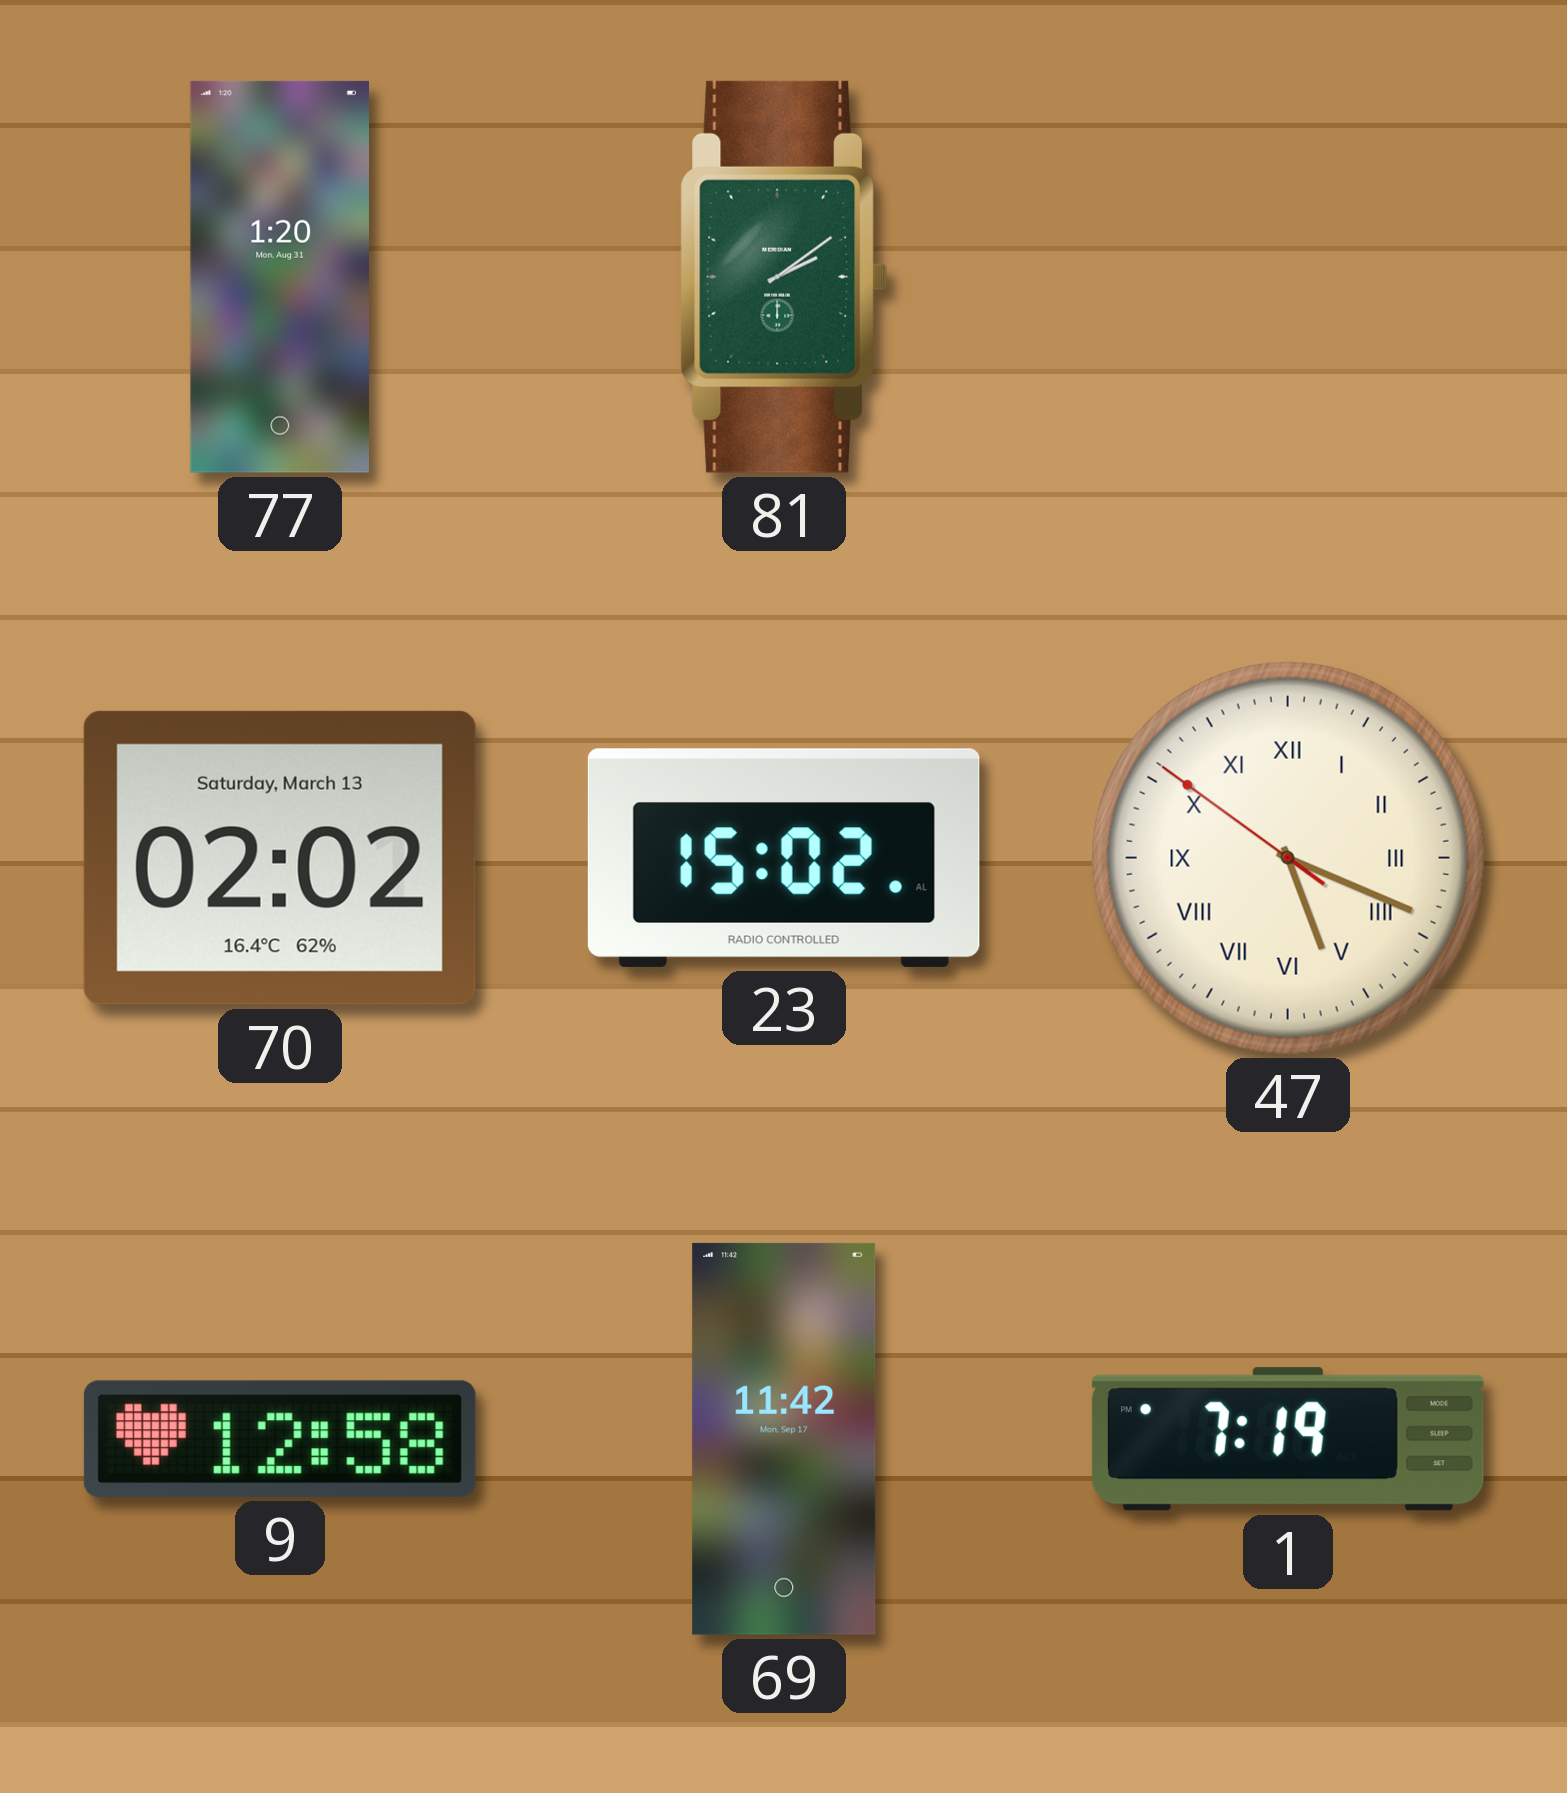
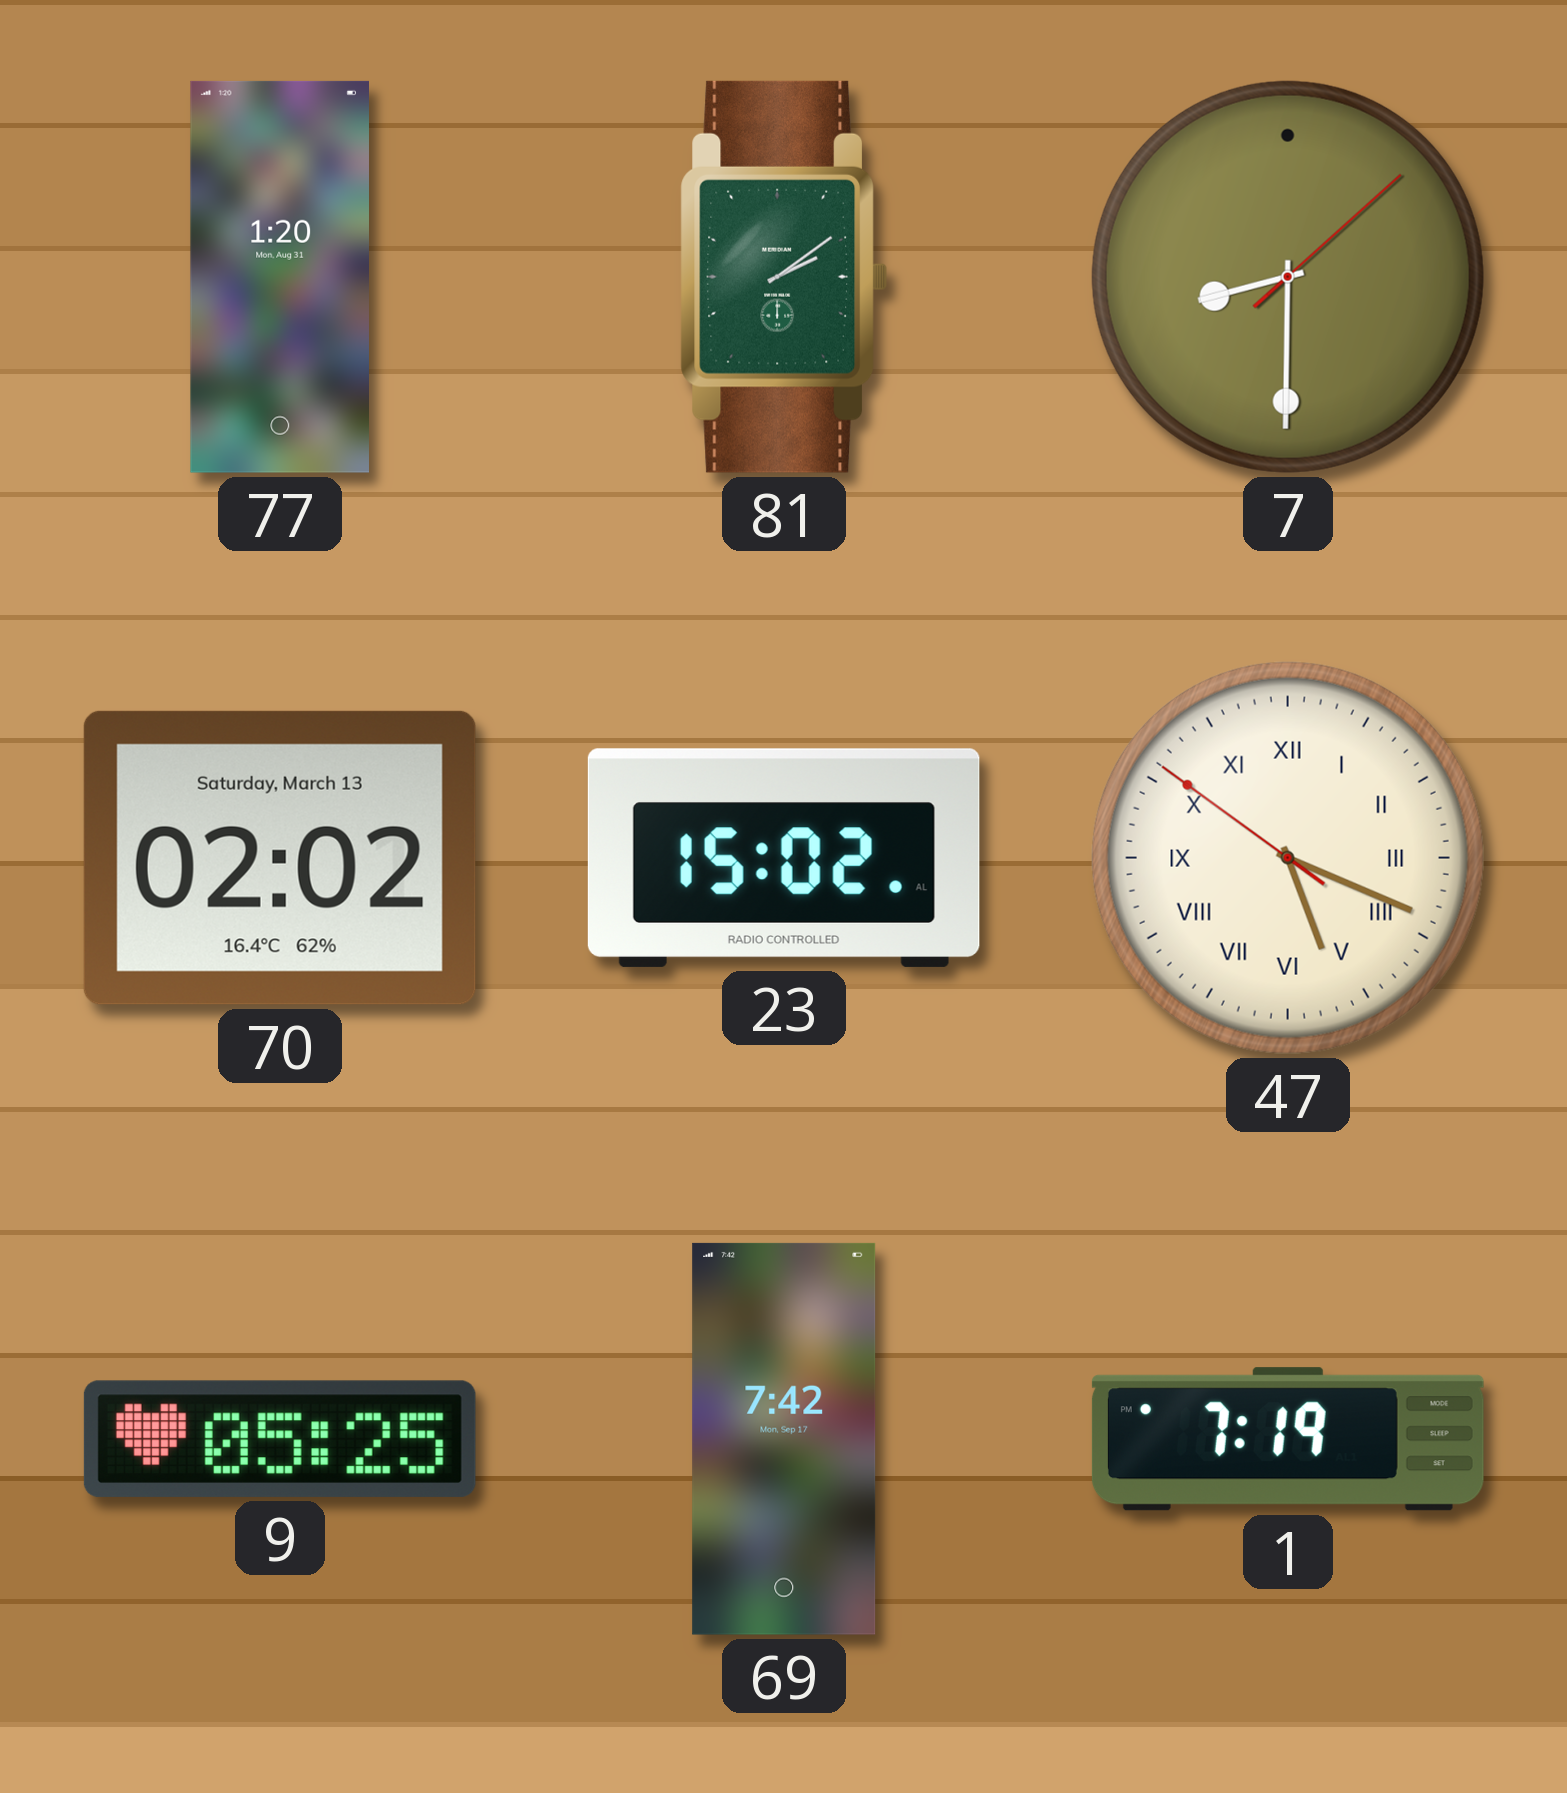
7: none -> 8:30
9: 12:58 -> 05:25
69: 11:42 -> 7:42
